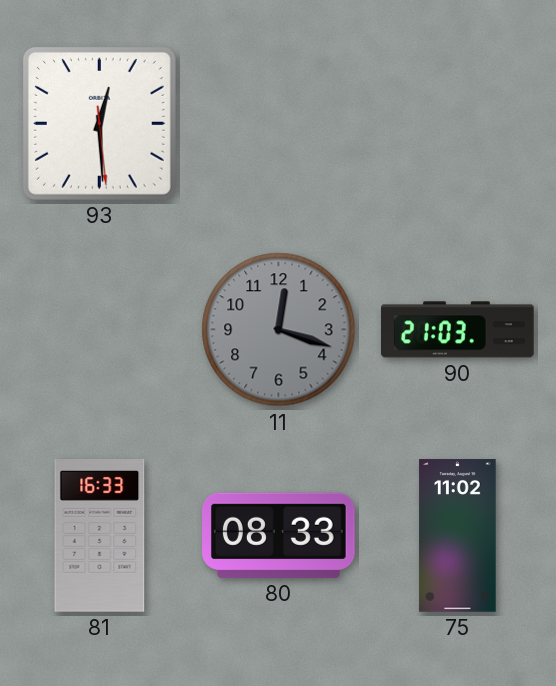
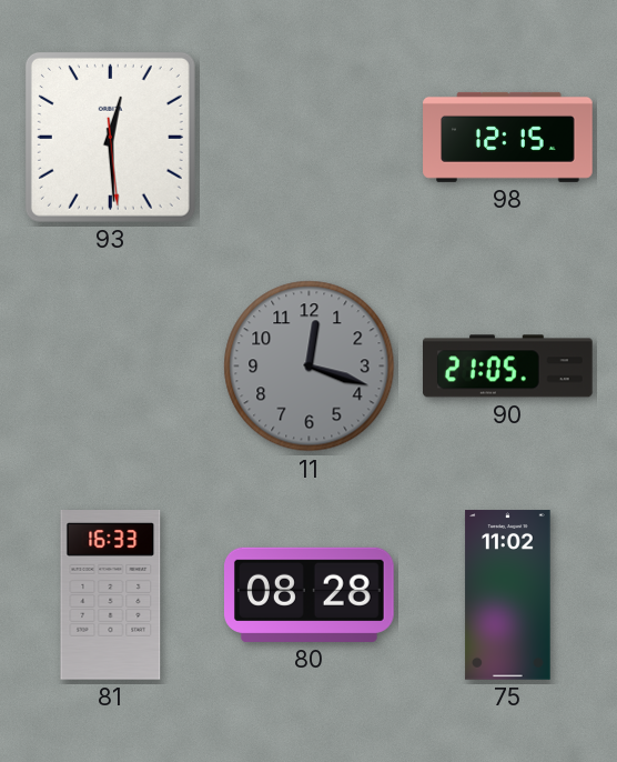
98: none -> 12:15
90: 21:03 -> 21:05
80: 08:33 -> 08:28
